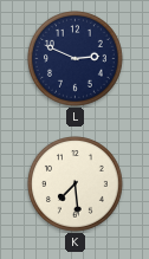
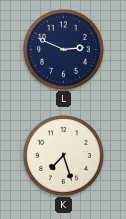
K: 7:29 -> 7:27
